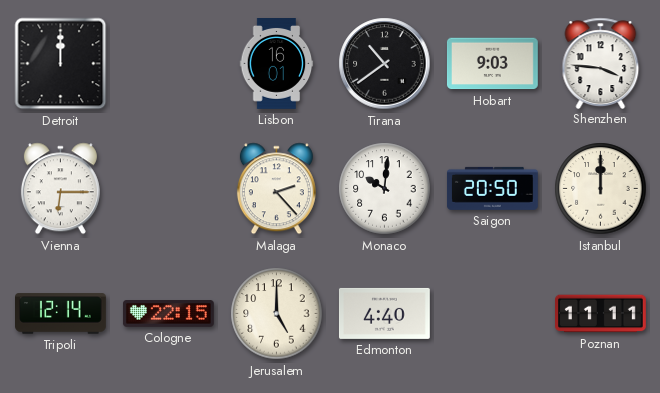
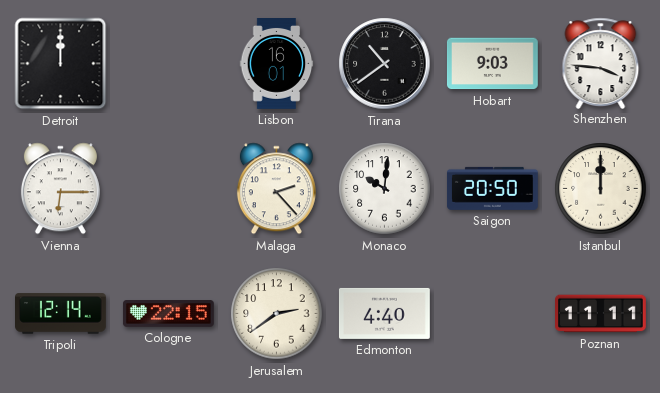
Jerusalem: 5:00 -> 2:39
